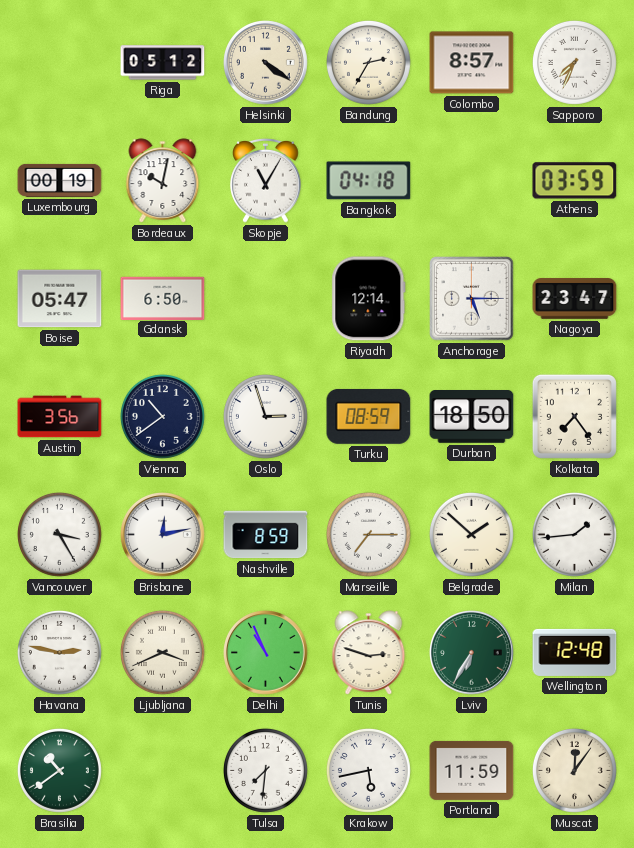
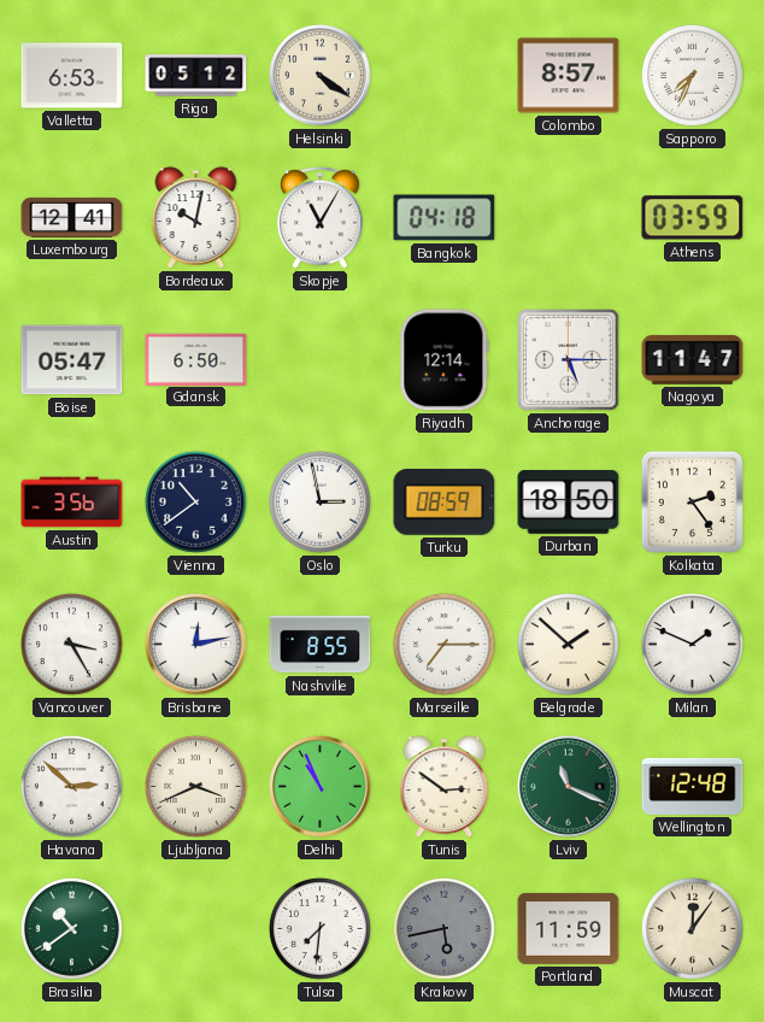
Valletta: none -> 6:53
Bandung: 2:35 -> none
Luxembourg: 00:19 -> 12:41
Nagoya: 23:47 -> 11:47
Oslo: 2:57 -> 2:58
Kolkata: 7:24 -> 2:24
Nashville: 8:59 -> 8:55
Milan: 1:44 -> 1:49
Havana: 2:47 -> 2:52
Tunis: 2:48 -> 2:51
Lviv: 6:35 -> 11:19
Krakow dial: white -> grey
